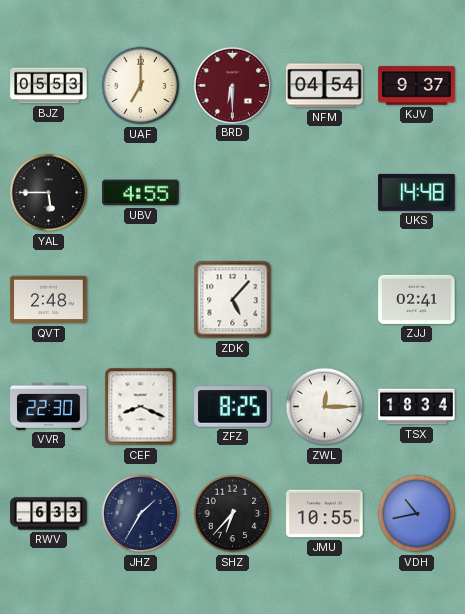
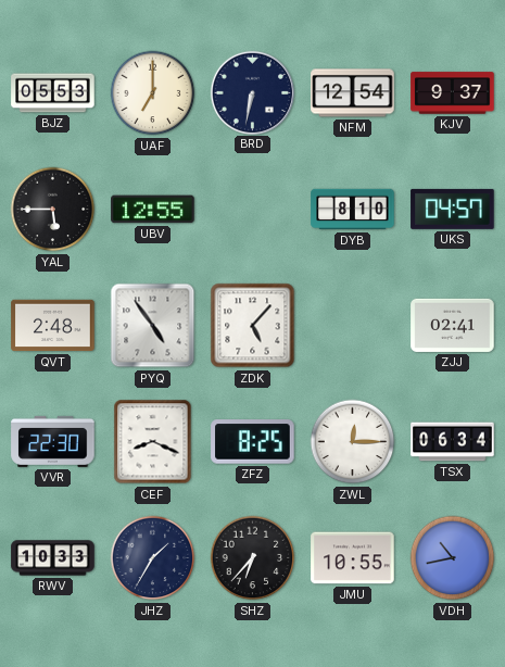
BRD: 6:30 -> 6:32
BRD dial: burgundy -> navy
NFM: 04:54 -> 12:54
UBV: 4:55 -> 12:55
DYB: none -> 8:10
UKS: 14:48 -> 04:57
PYQ: none -> 4:54
TSX: 18:34 -> 06:34
RWV: 6:33 -> 10:33
